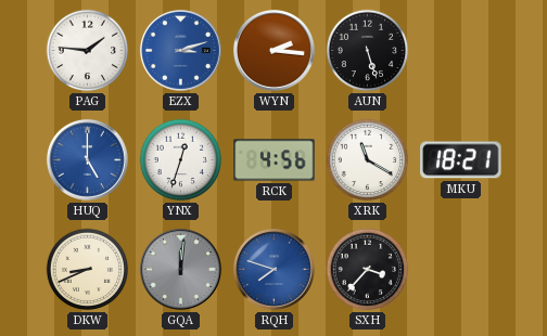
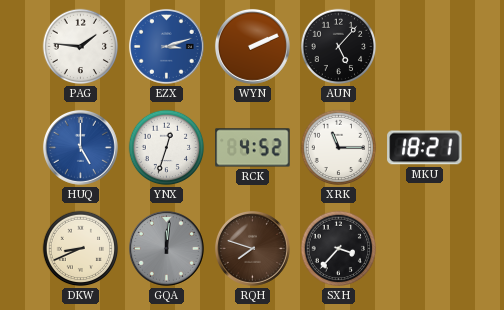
WYN: 2:16 -> 2:11
AUN: 5:27 -> 5:07
RCK: 4:56 -> 4:52
XRK: 11:20 -> 11:15
RQH dial: blue -> brown
